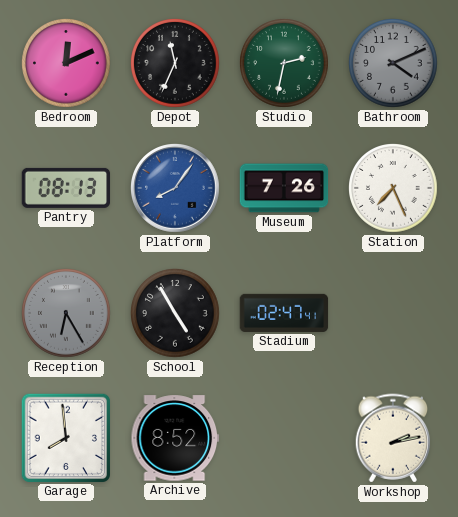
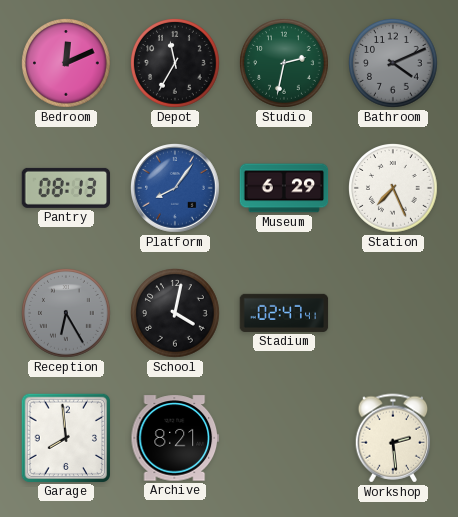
Depot: 11:34 -> 11:35
Museum: 7:26 -> 6:29
School: 4:55 -> 4:02
Archive: 8:52 -> 8:21
Workshop: 2:13 -> 2:29
